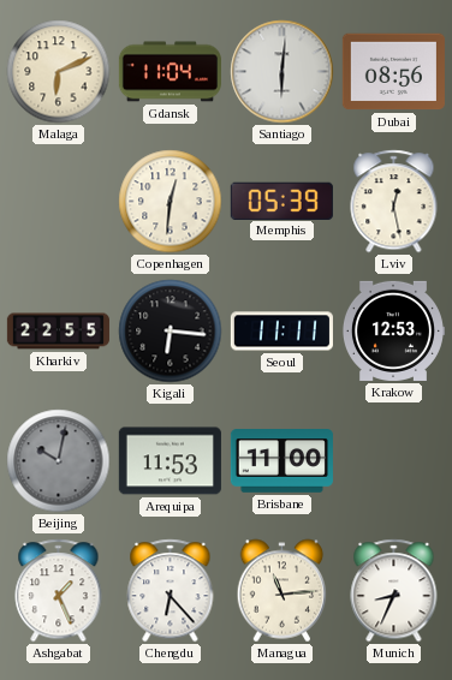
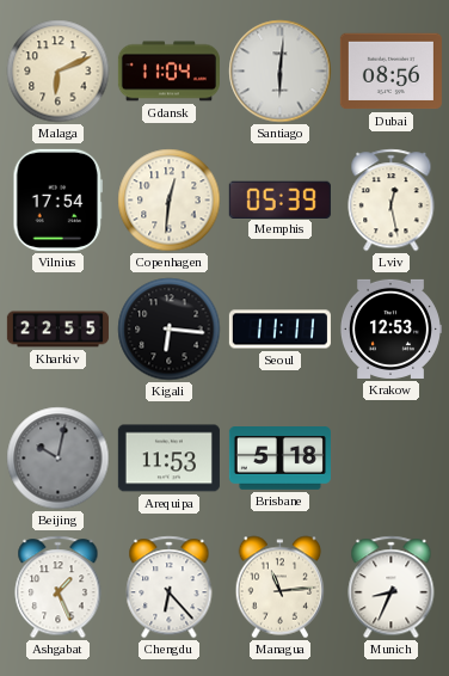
Vilnius: none -> 17:54
Brisbane: 11:00 -> 5:18
